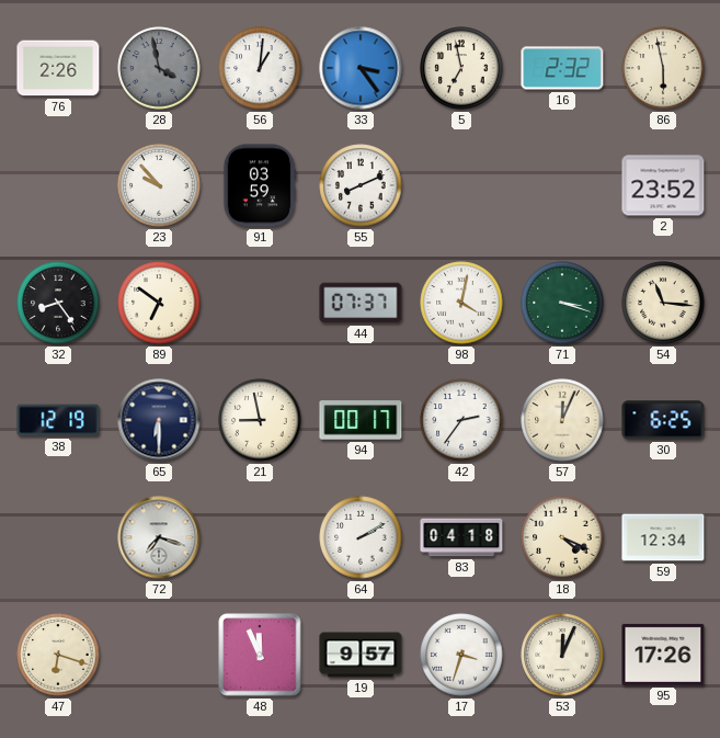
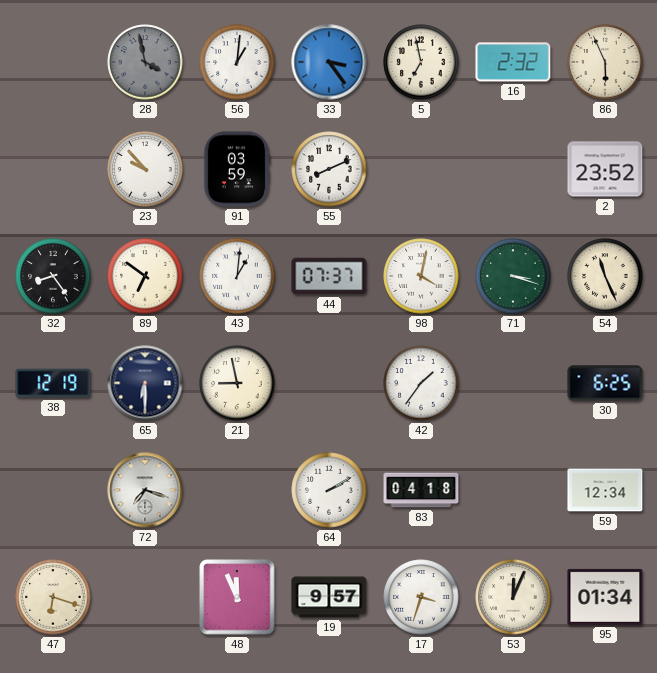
76: 2:26 -> none
86: 5:58 -> 5:56
43: none -> 1:01
54: 11:16 -> 11:26
94: 00:17 -> none
42: 2:36 -> 1:36
57: 12:04 -> none
18: 4:19 -> none
95: 17:26 -> 01:34
